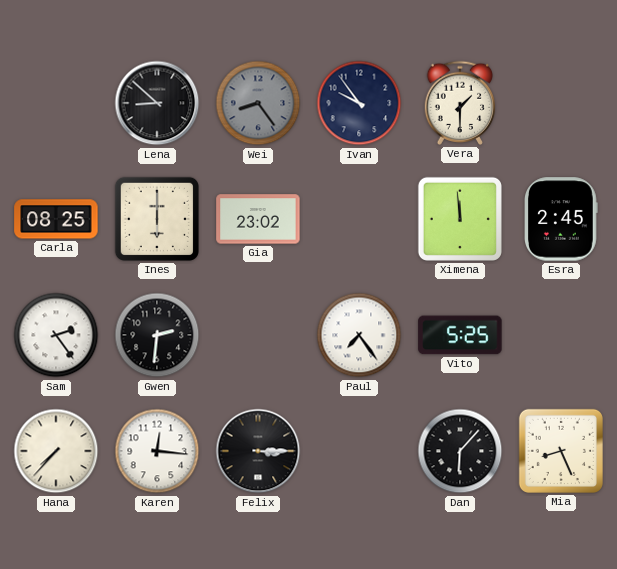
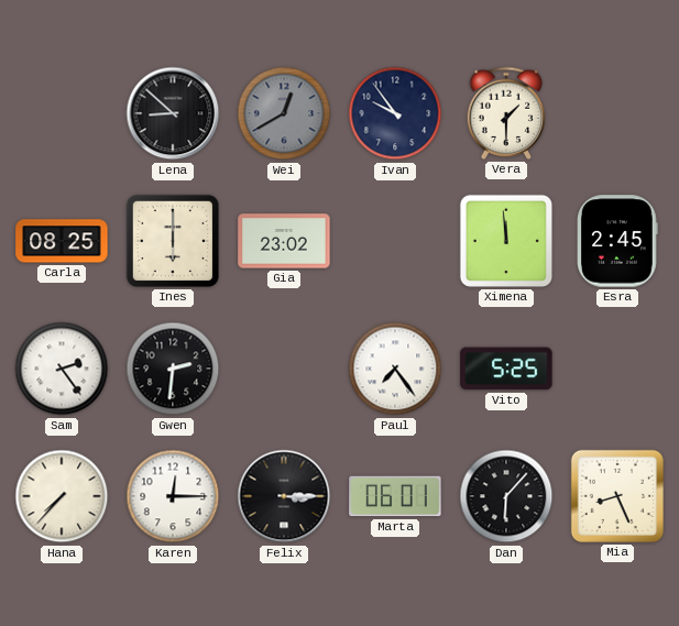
Wei: 8:24 -> 12:40
Karen: 12:16 -> 12:15
Marta: none -> 06:01
